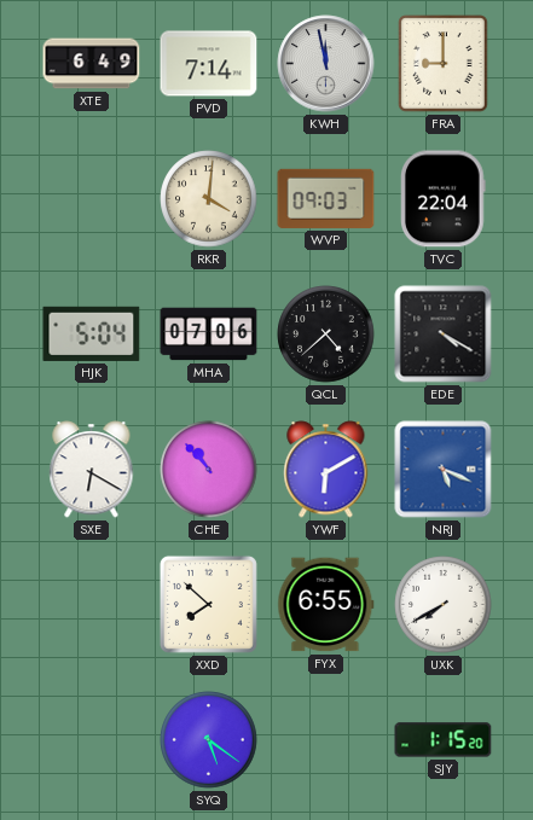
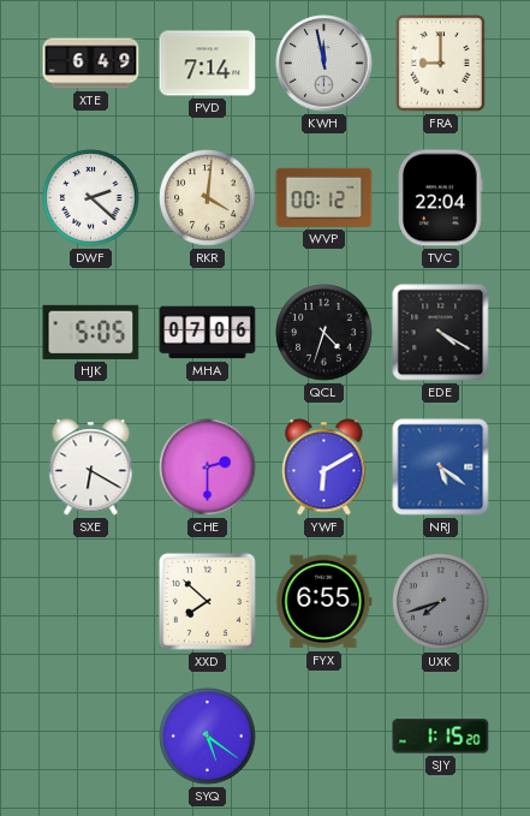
DWF: none -> 2:22
WVP: 09:03 -> 00:12
HJK: 5:04 -> 5:05
QCL: 4:38 -> 4:33
CHE: 10:53 -> 2:30
NRJ: 5:19 -> 5:21
UXK: 7:40 -> 7:42
UXK dial: white -> grey
